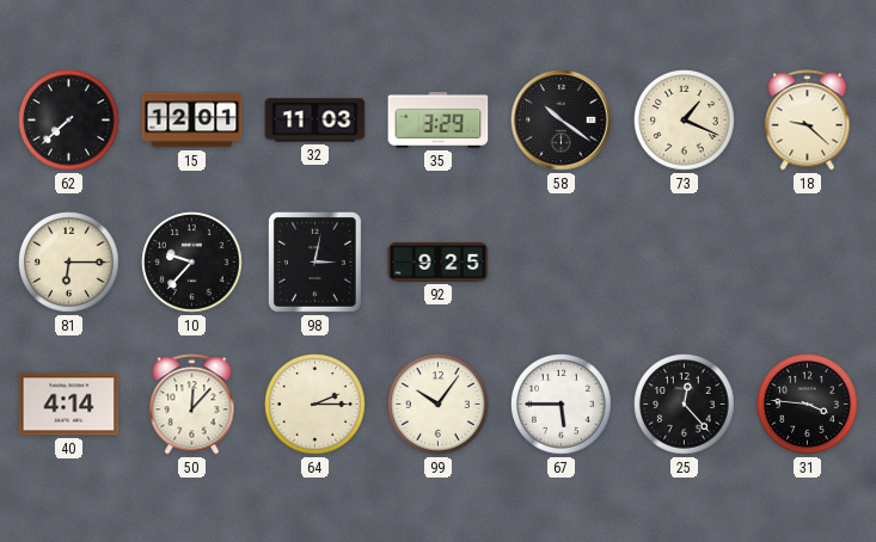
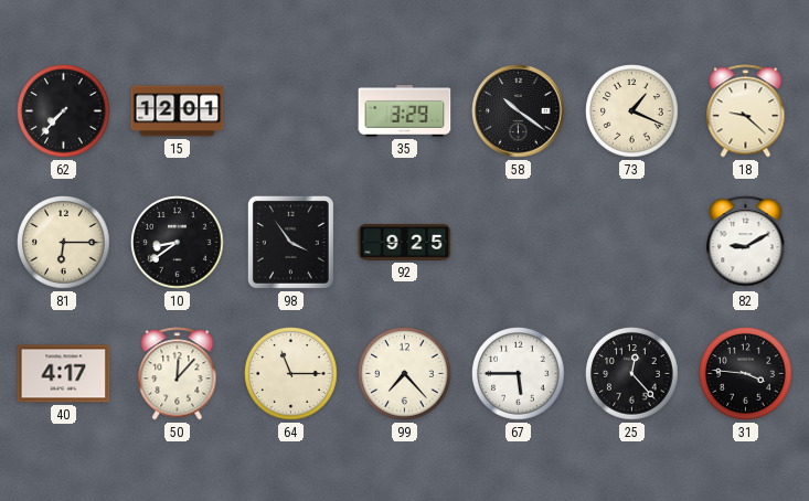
62: 7:38 -> 7:37
32: 11:03 -> none
10: 9:37 -> 8:39
98: 3:02 -> 3:54
82: none -> 9:10
40: 4:14 -> 4:17
64: 2:15 -> 11:15
99: 10:06 -> 7:23
